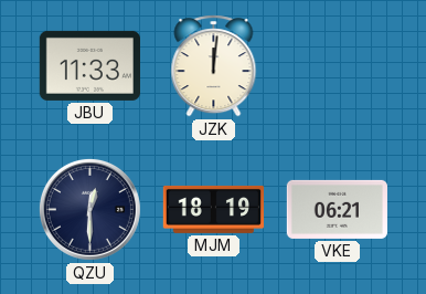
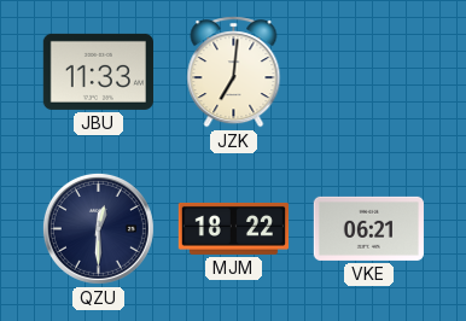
JZK: 12:01 -> 7:01
MJM: 18:19 -> 18:22
